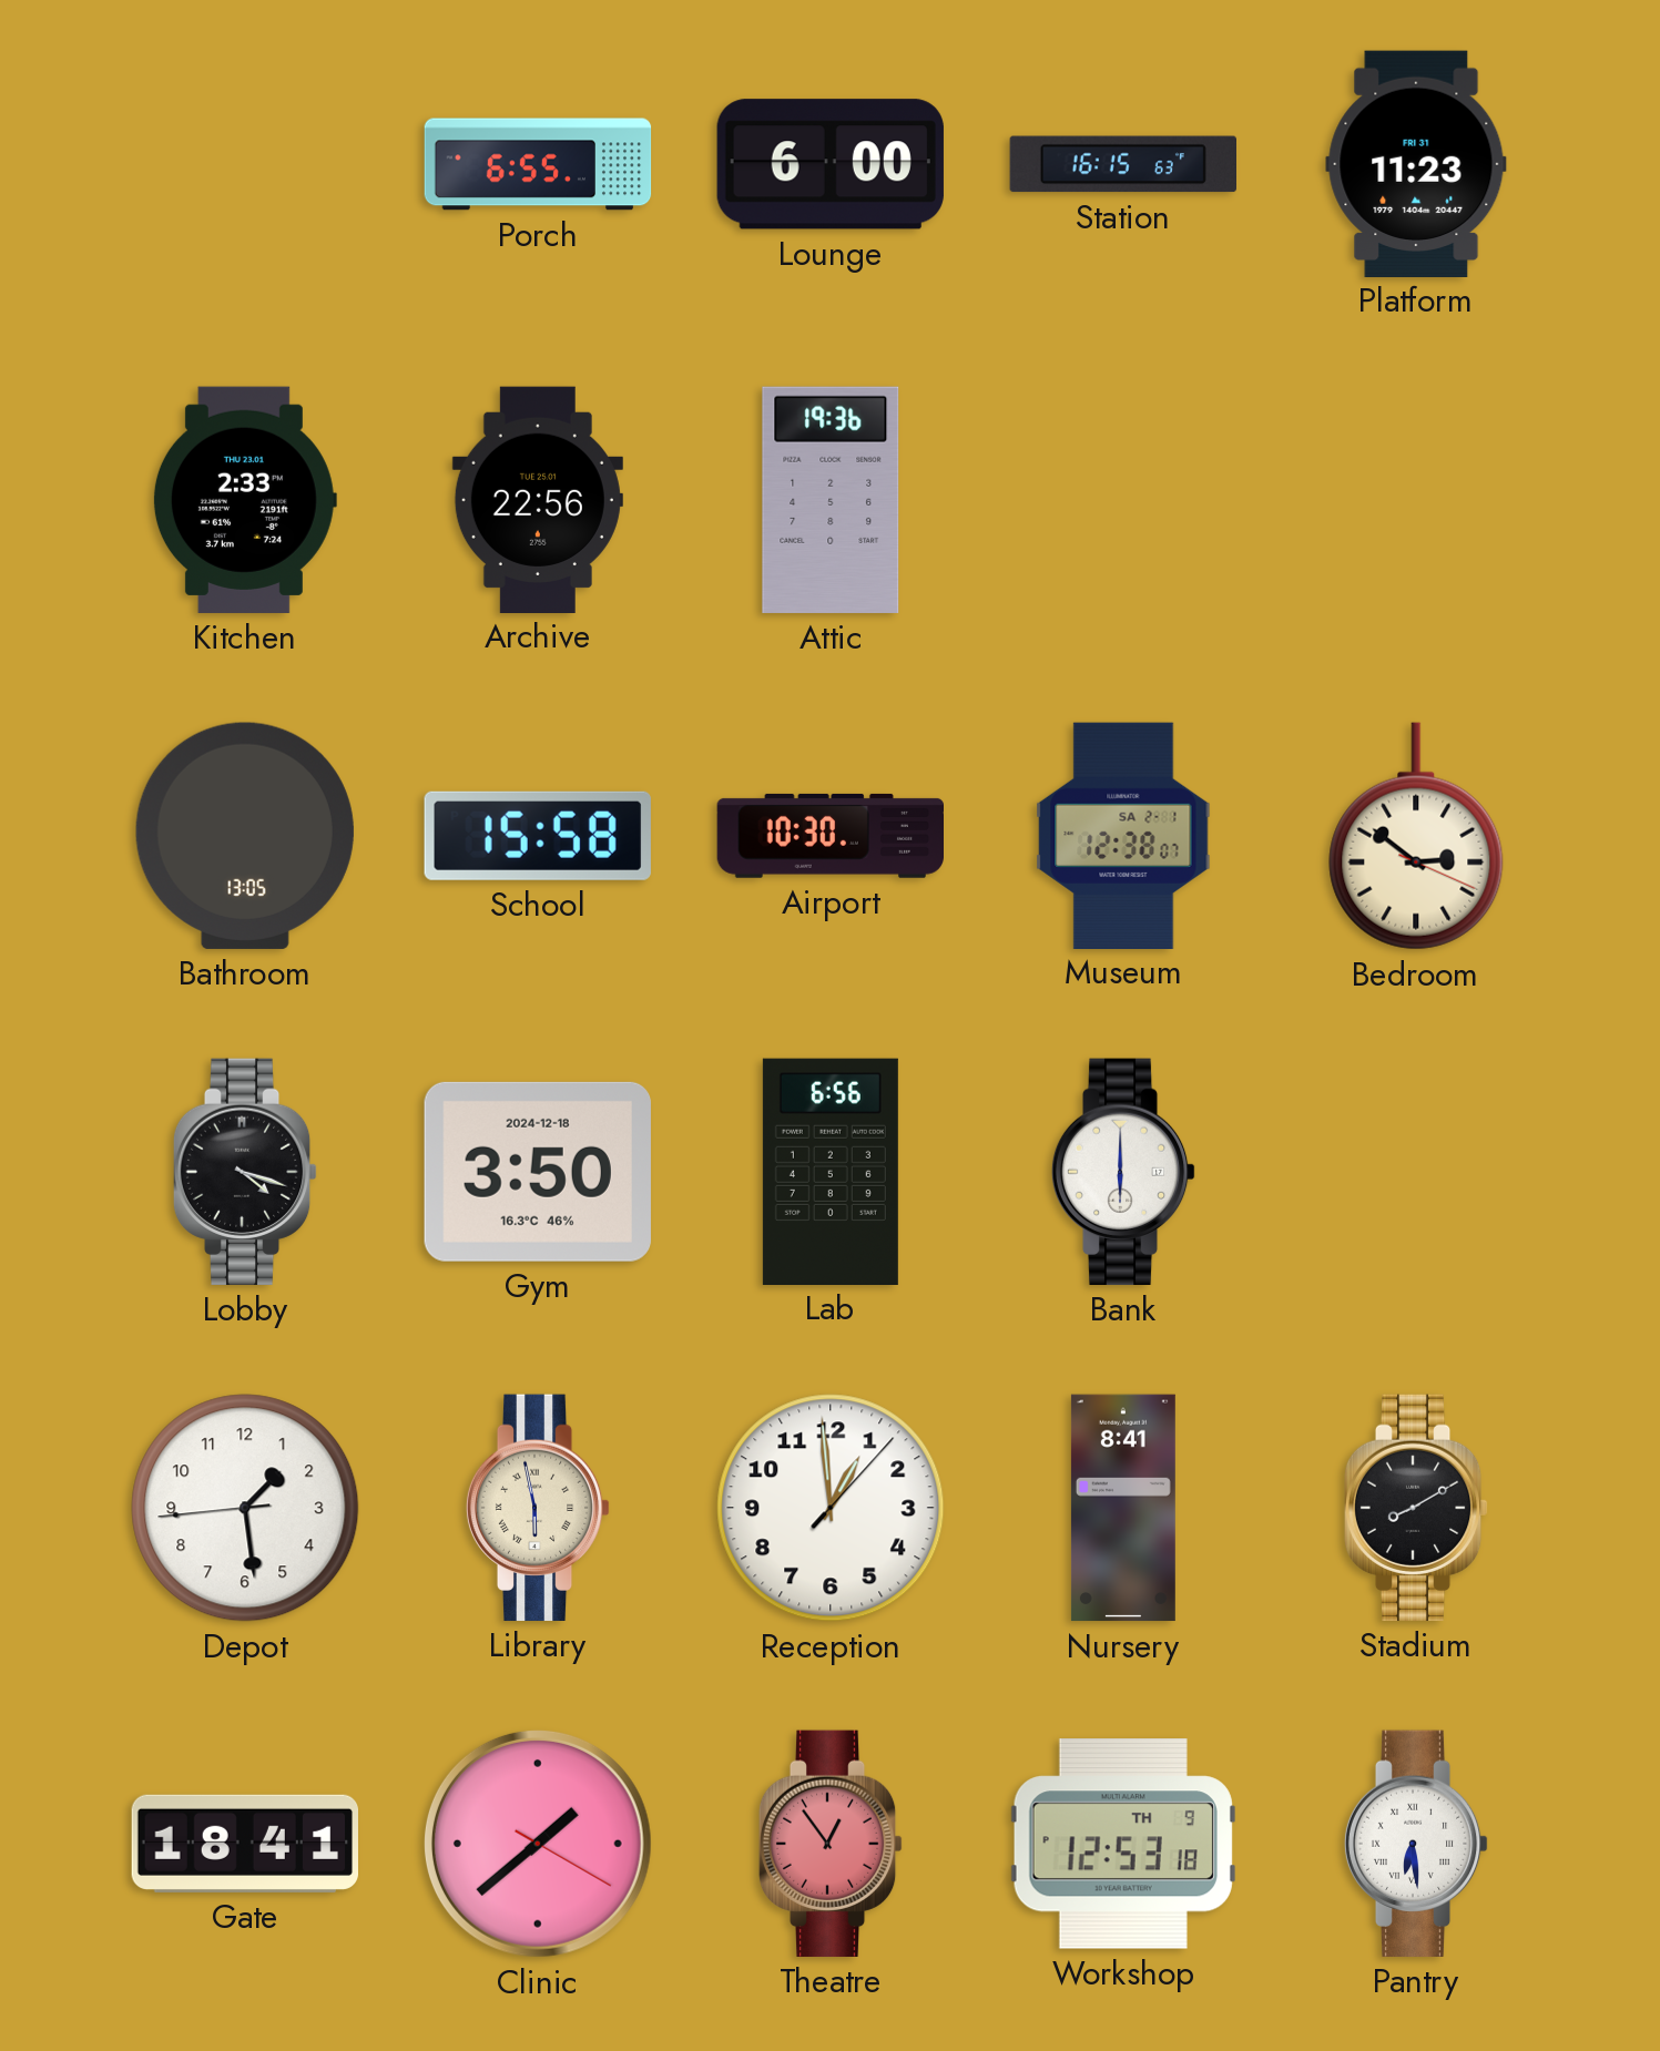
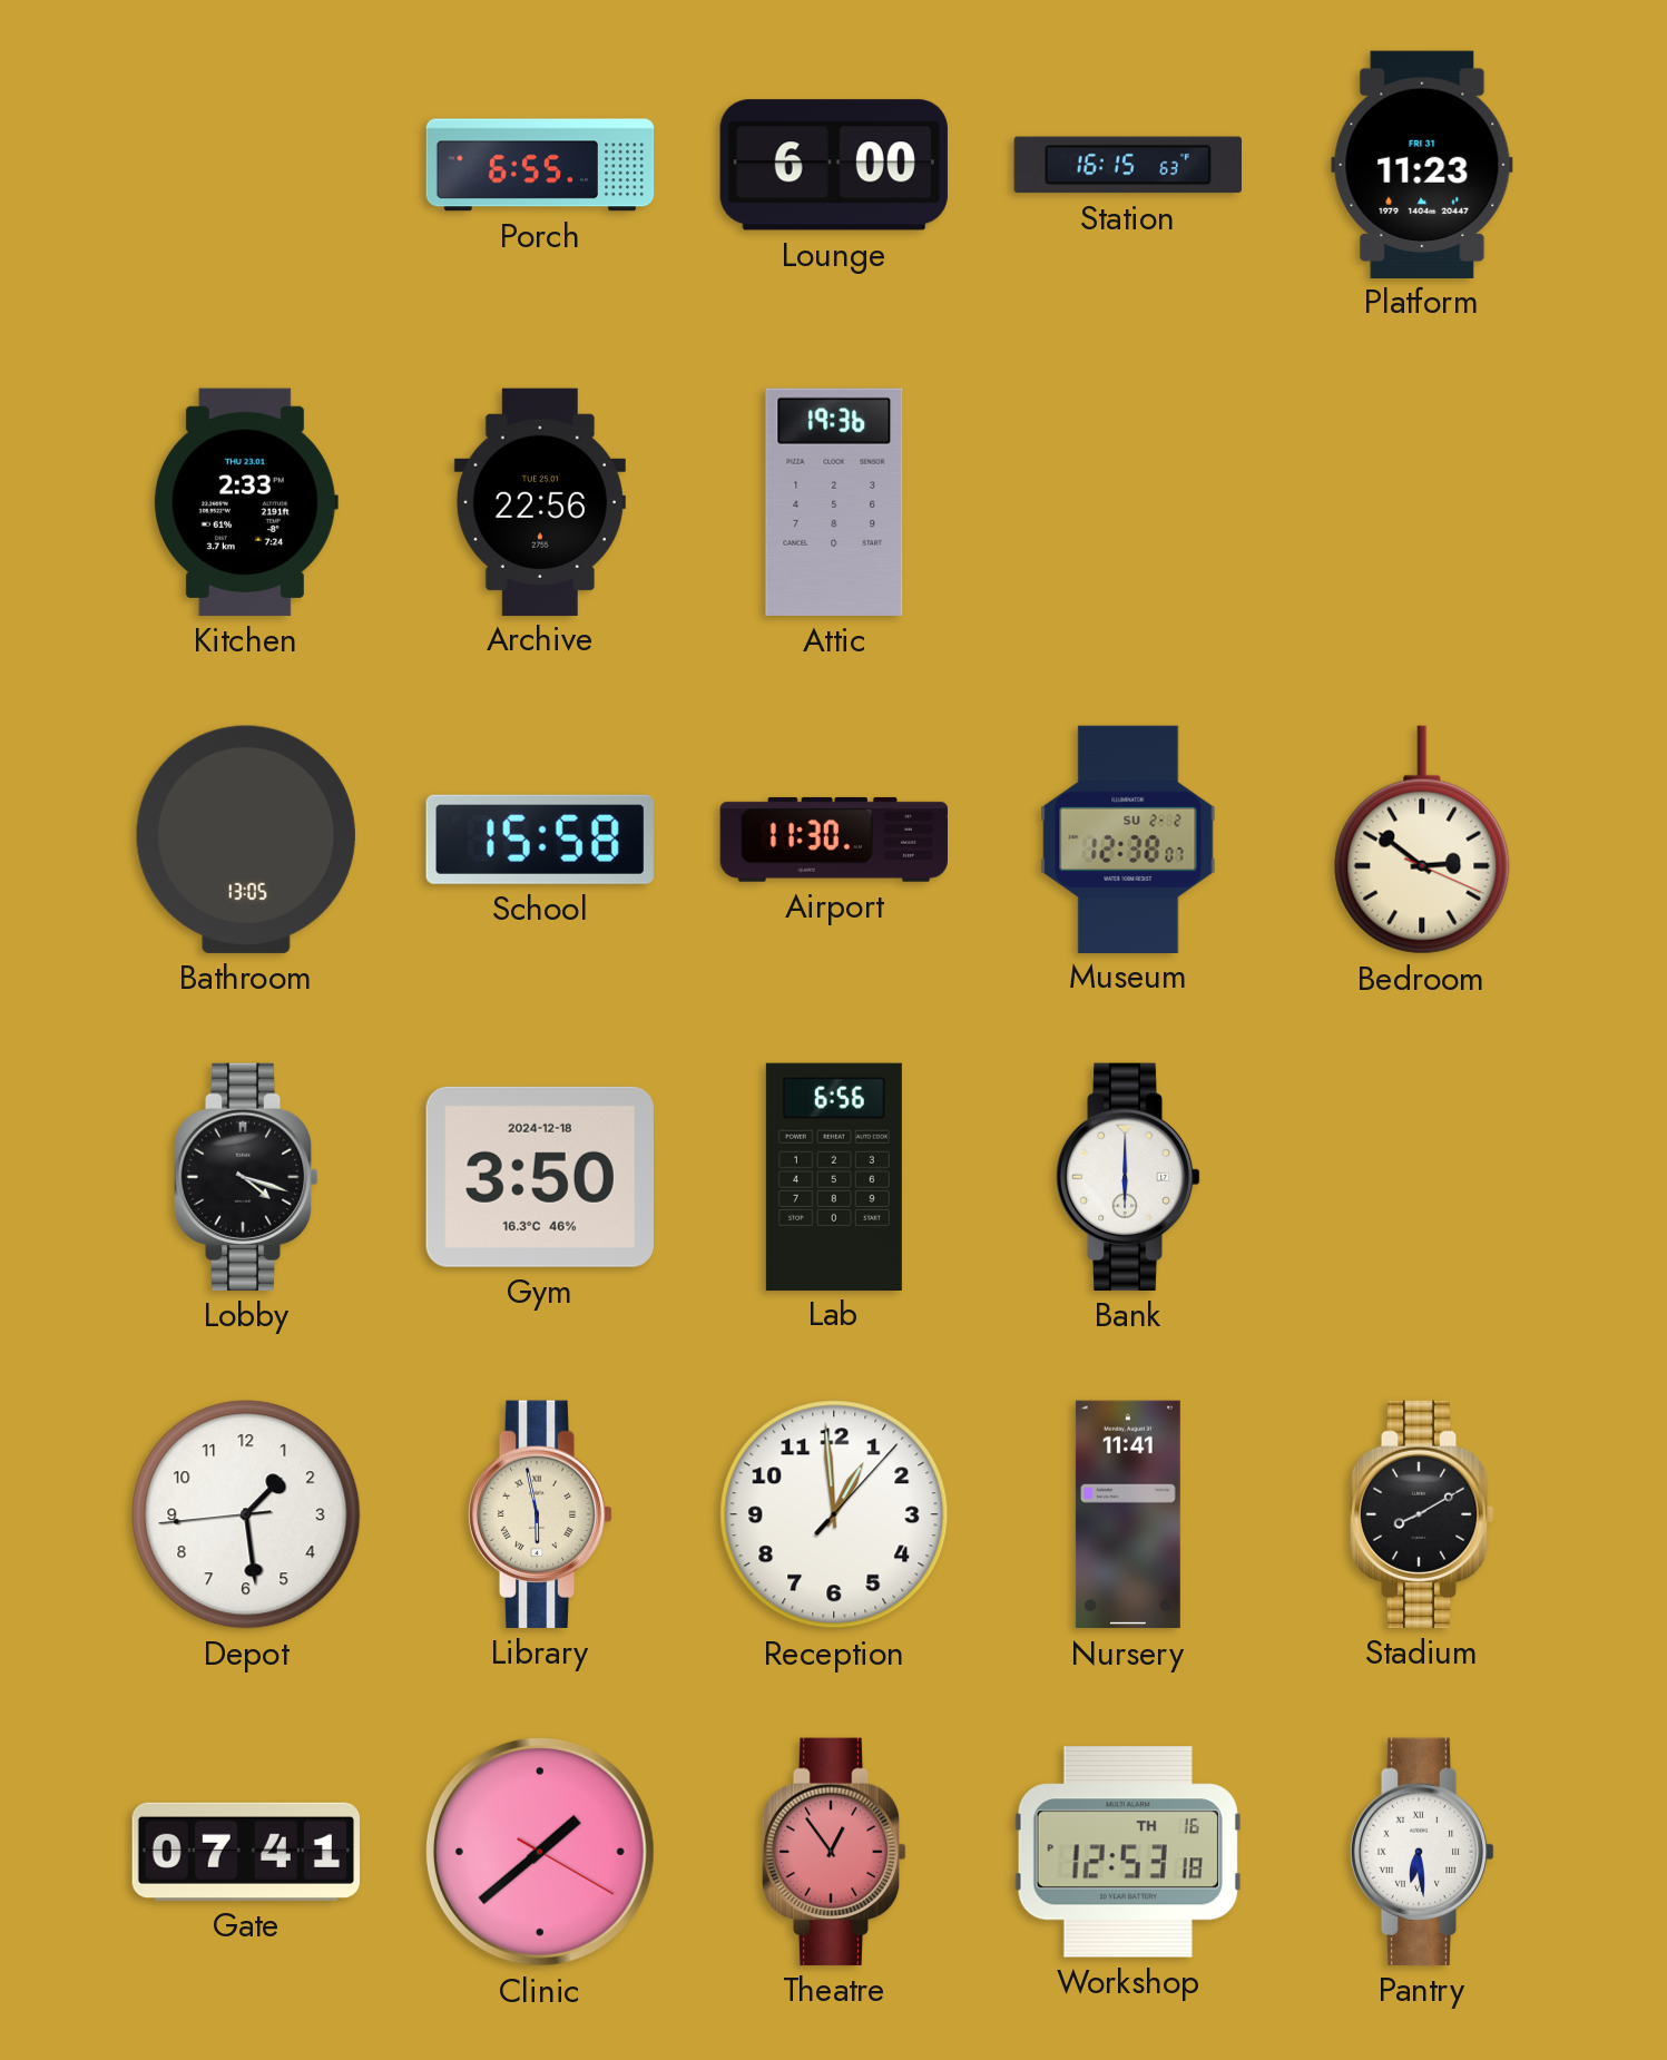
Airport: 10:30 -> 11:30
Museum date: SA 2-1 -> SU 2-2
Nursery: 8:41 -> 11:41
Gate: 18:41 -> 07:41
Workshop date: TH 9 -> TH 16
